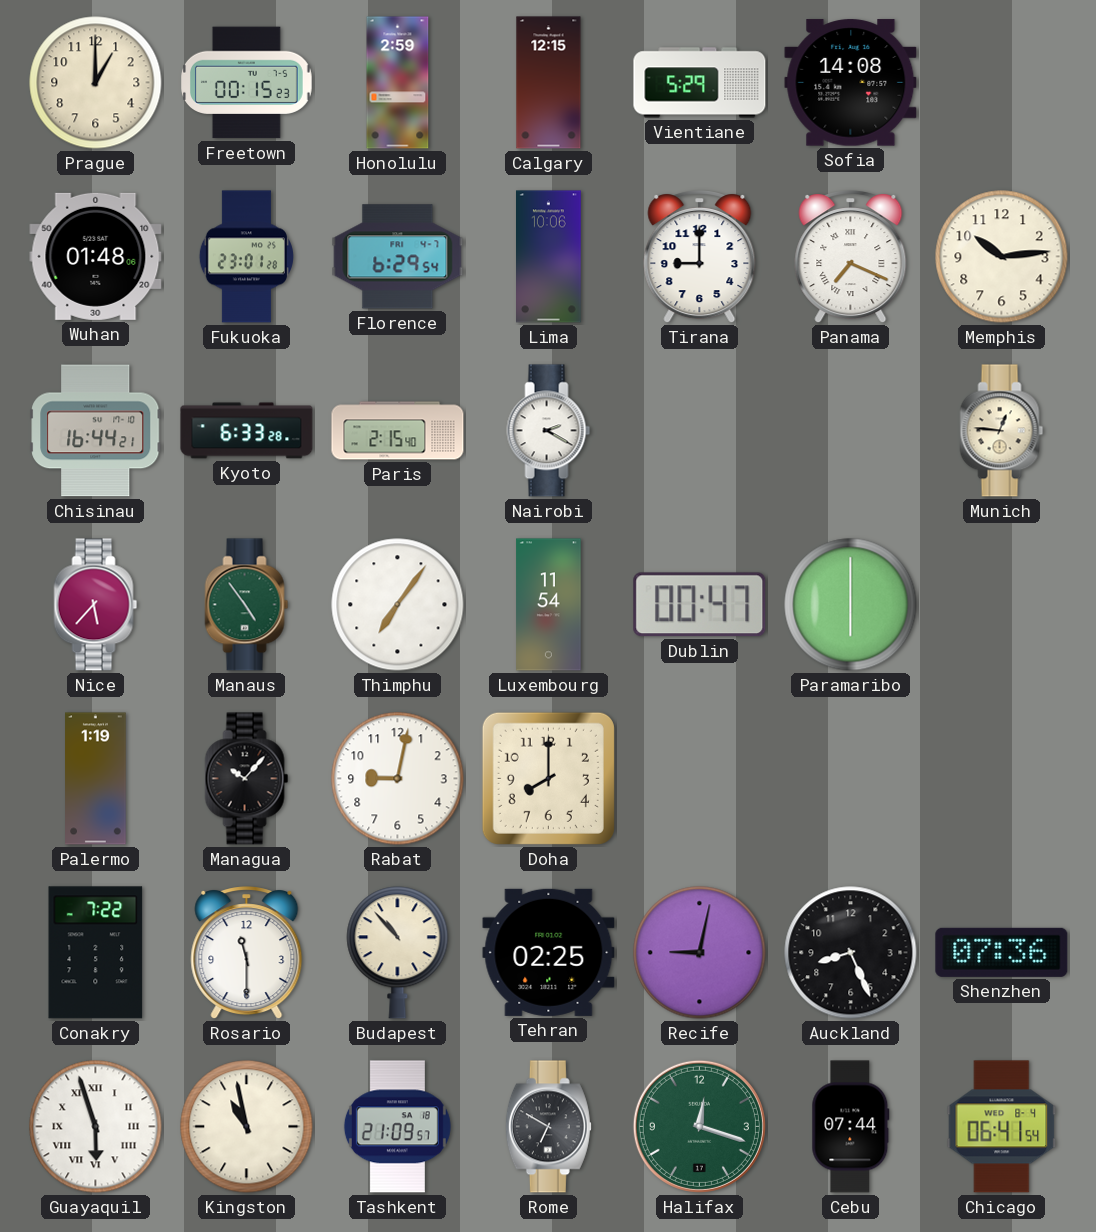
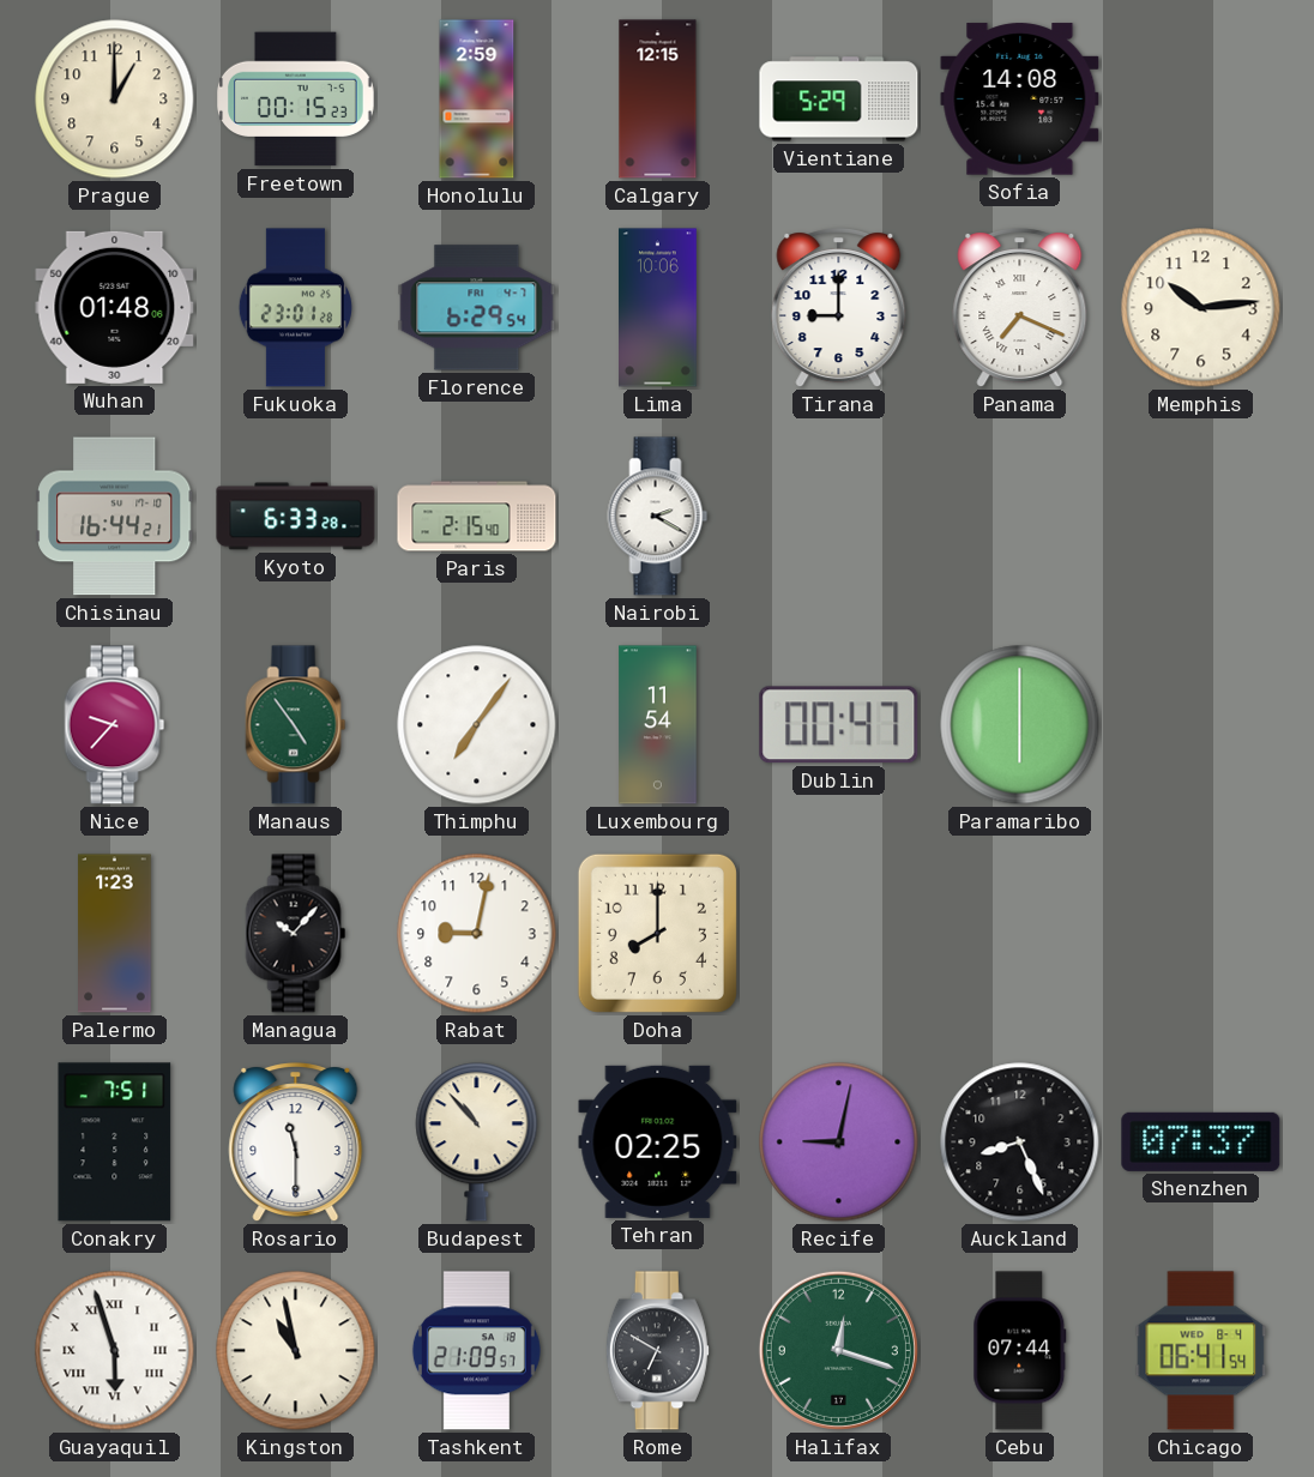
Munich: 12:46 -> none
Nice: 5:37 -> 9:37
Palermo: 1:19 -> 1:23
Conakry: 7:22 -> 7:51
Shenzhen: 07:36 -> 07:37
